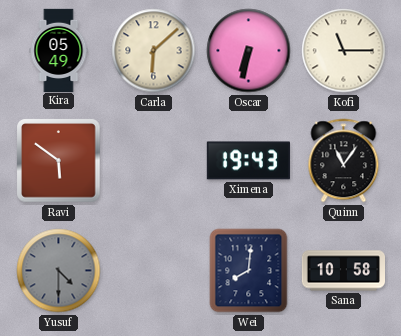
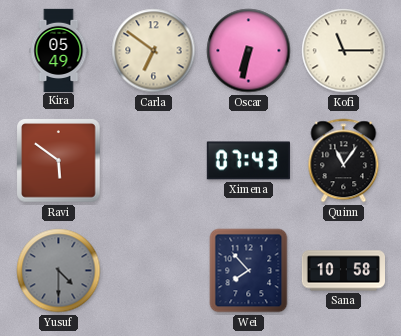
Carla: 6:08 -> 6:51
Ximena: 19:43 -> 07:43
Wei: 8:01 -> 7:53
